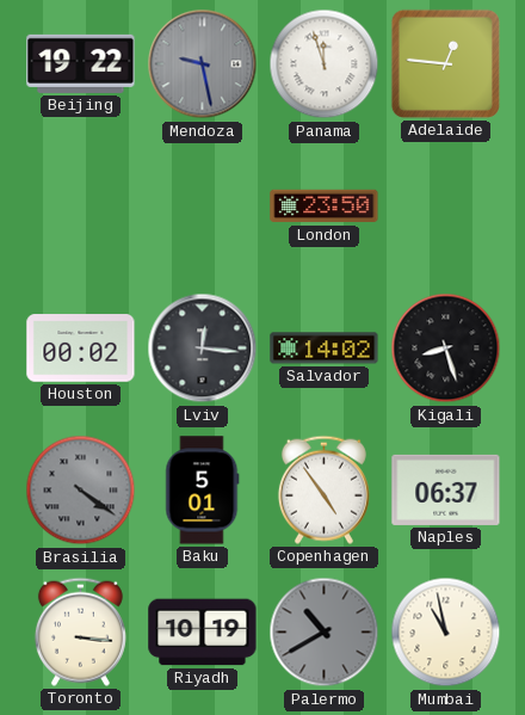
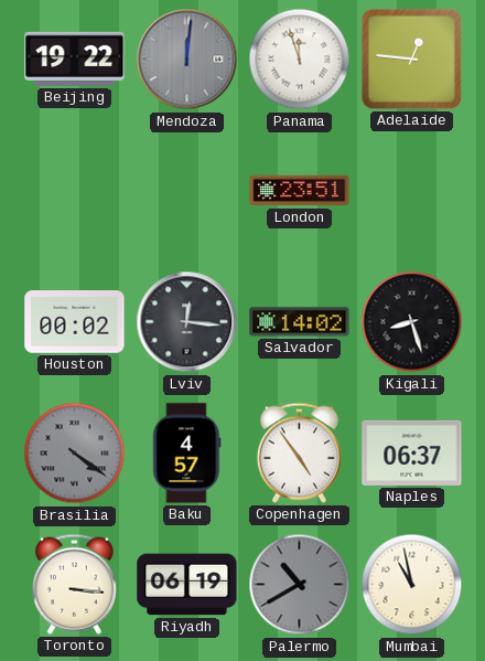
Mendoza: 9:28 -> 12:01
London: 23:50 -> 23:51
Baku: 5:01 -> 4:57
Riyadh: 10:19 -> 06:19
